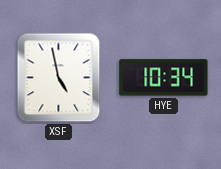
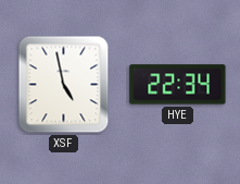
HYE: 10:34 -> 22:34
